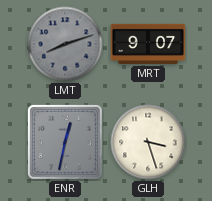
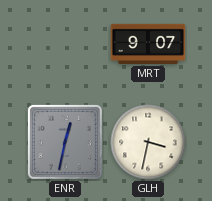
LMT: 8:12 -> none
GLH: 3:27 -> 3:32
